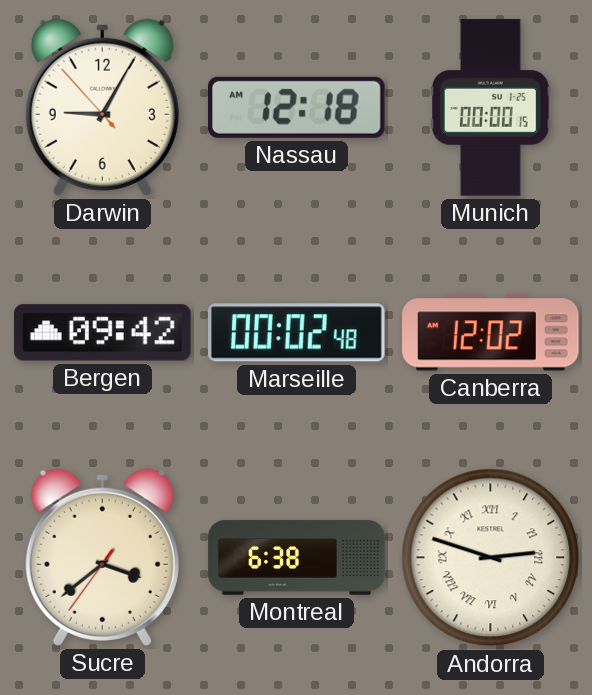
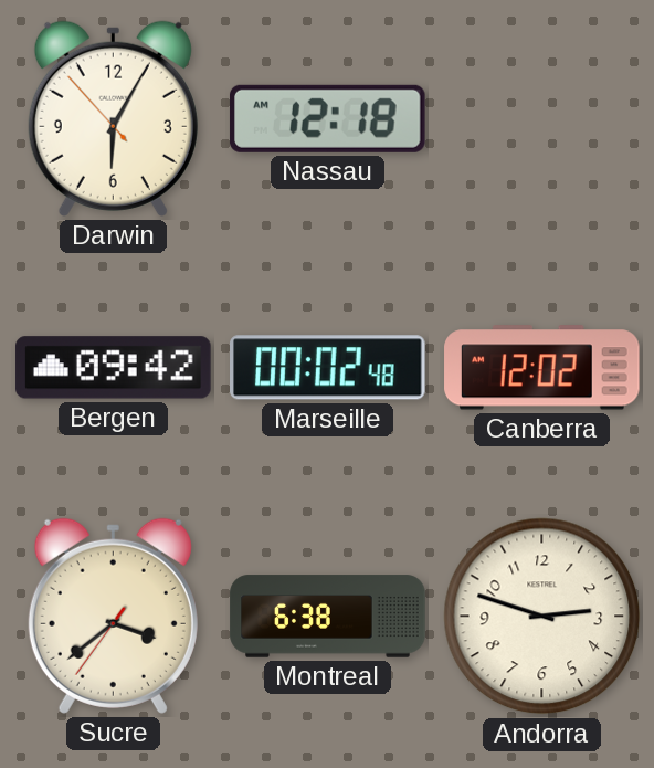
Darwin: 9:04 -> 6:04
Munich: 00:00 -> none
Andorra numerals: Roman -> Arabic
